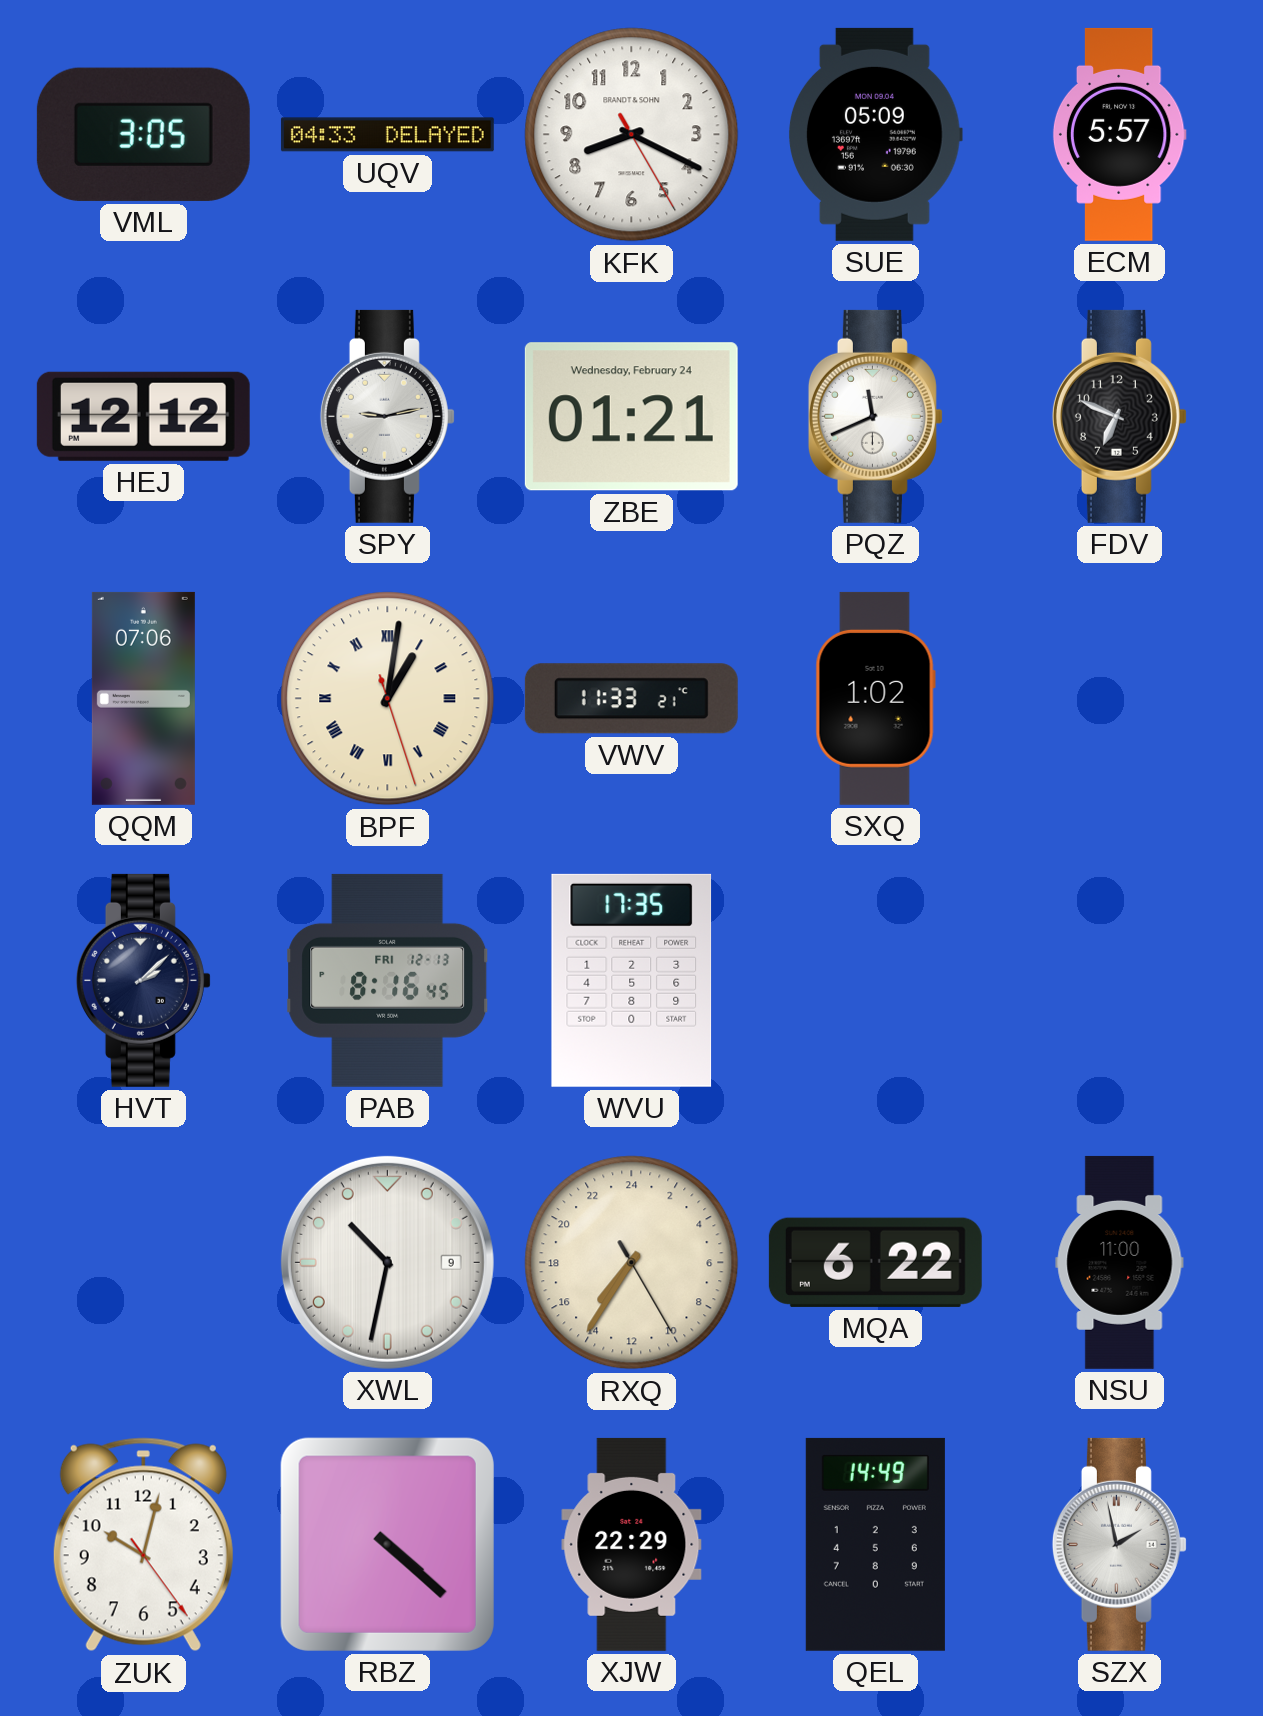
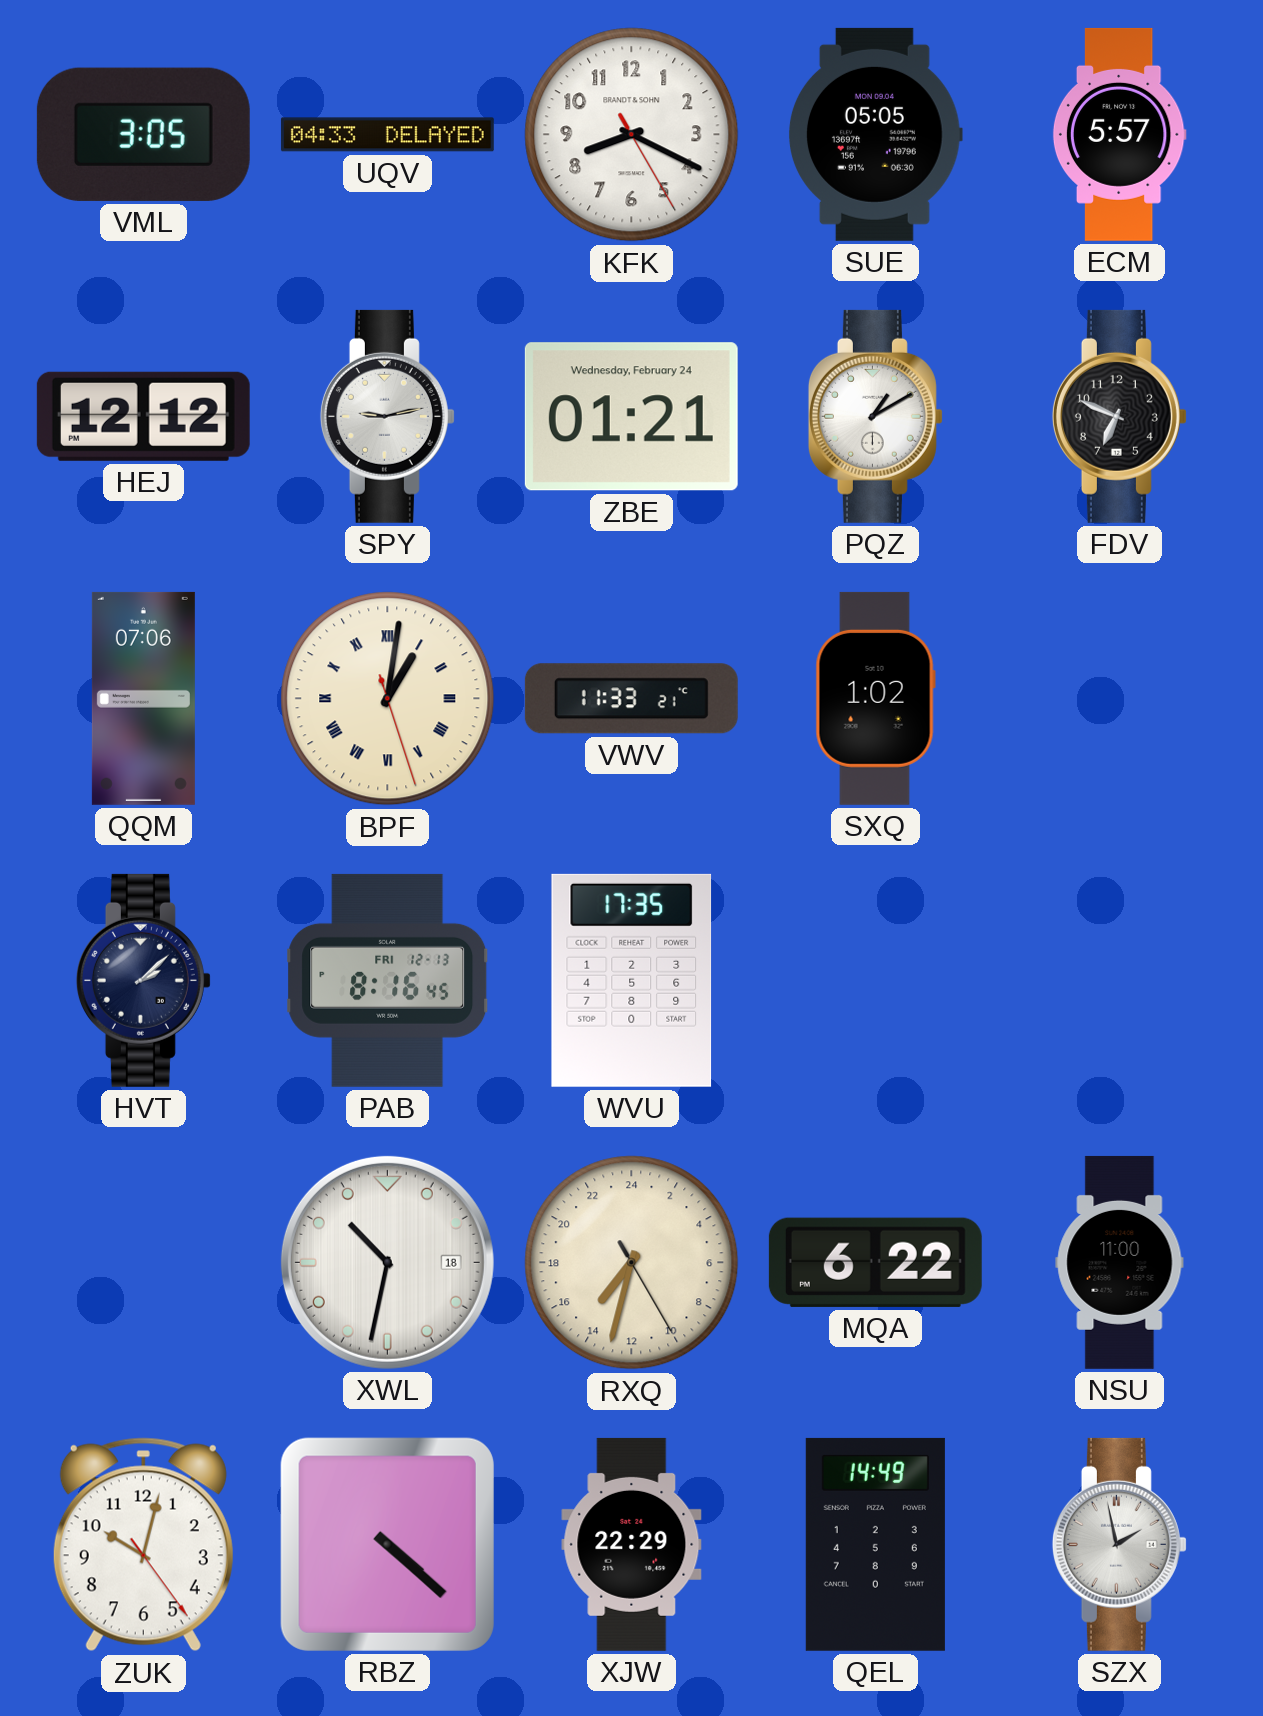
SUE: 05:09 -> 05:05
PQZ: 11:41 -> 1:10
XWL date: 9 -> 18
RXQ: 14:35 -> 14:32
